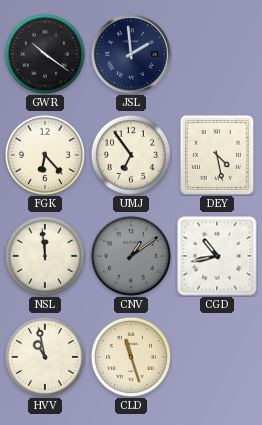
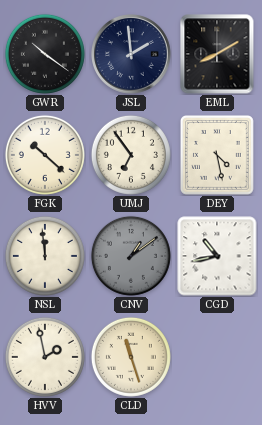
EML: none -> 8:10
FGK: 6:23 -> 10:22
HVV: 10:58 -> 1:58
